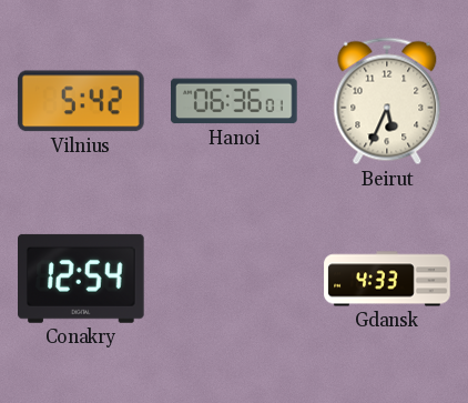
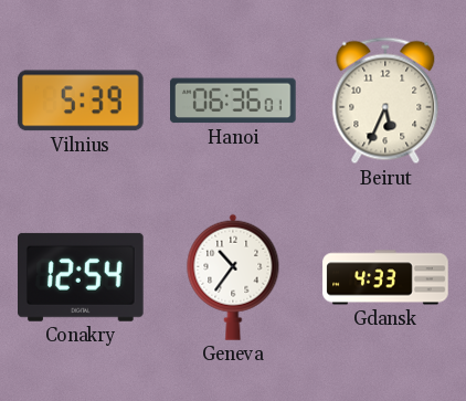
Vilnius: 5:42 -> 5:39
Geneva: none -> 10:36
